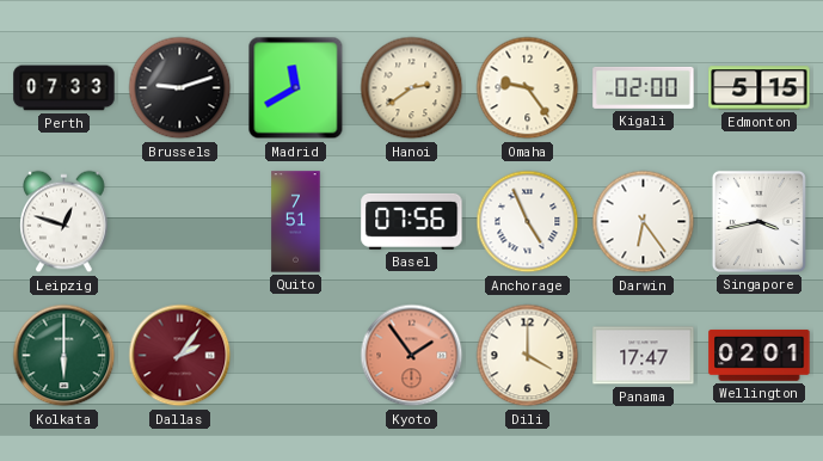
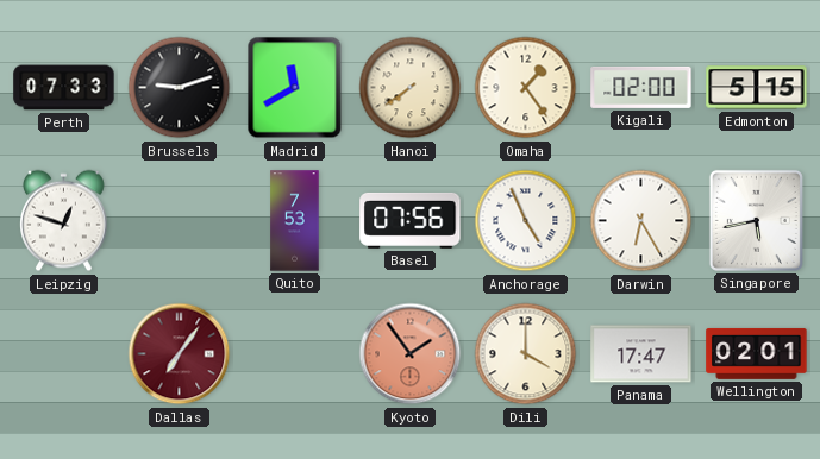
Hanoi: 2:39 -> 7:39
Omaha: 9:24 -> 1:24
Quito: 7:51 -> 7:53
Darwin: 6:24 -> 6:25
Singapore: 3:43 -> 5:43
Kolkata: 6:00 -> none
Dallas: 2:06 -> 7:06
